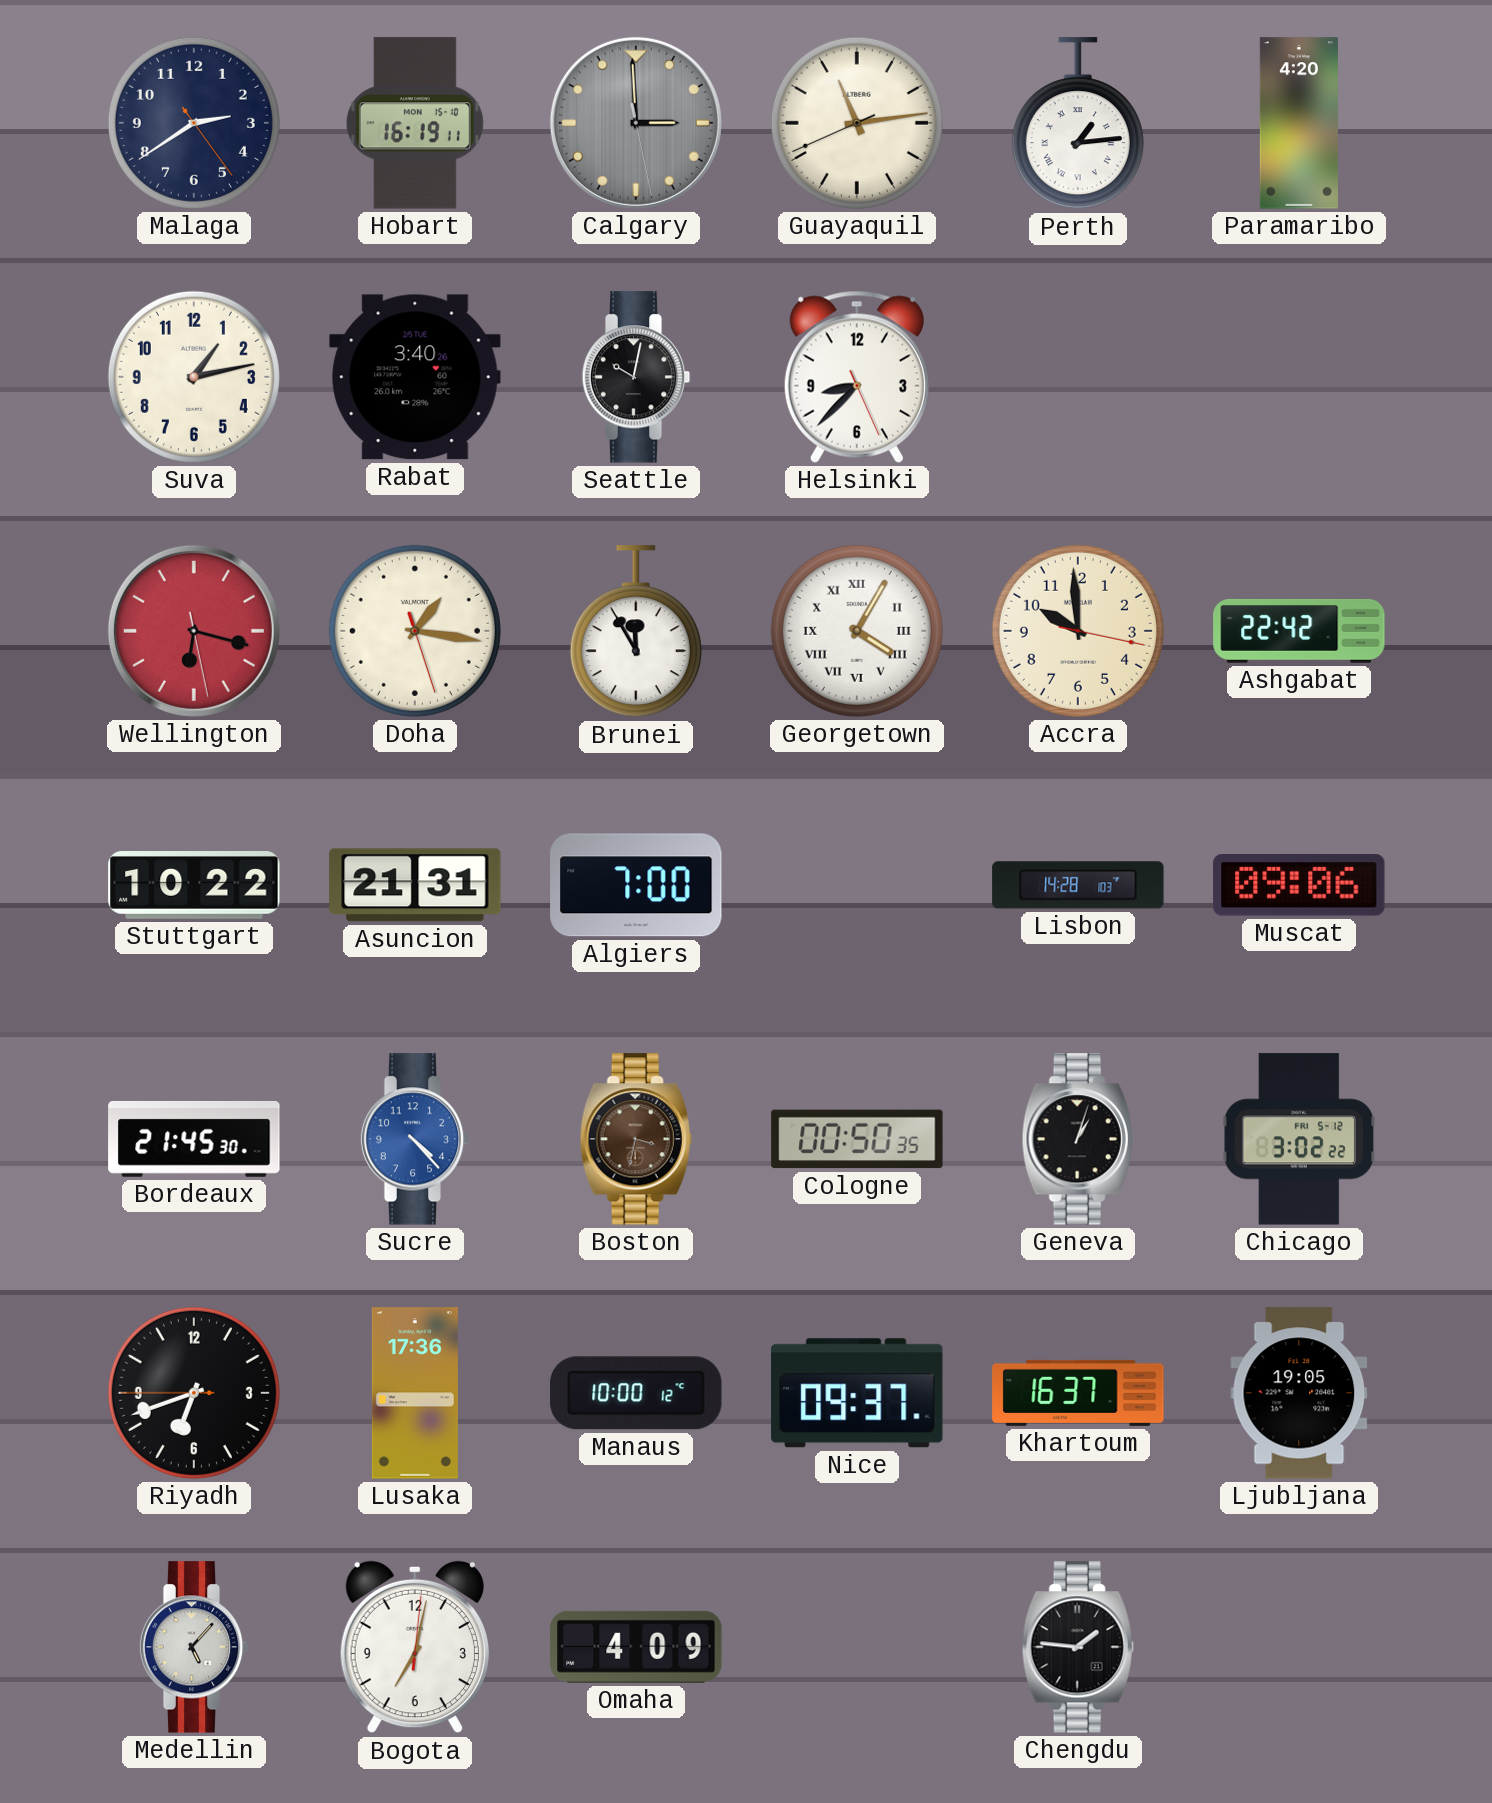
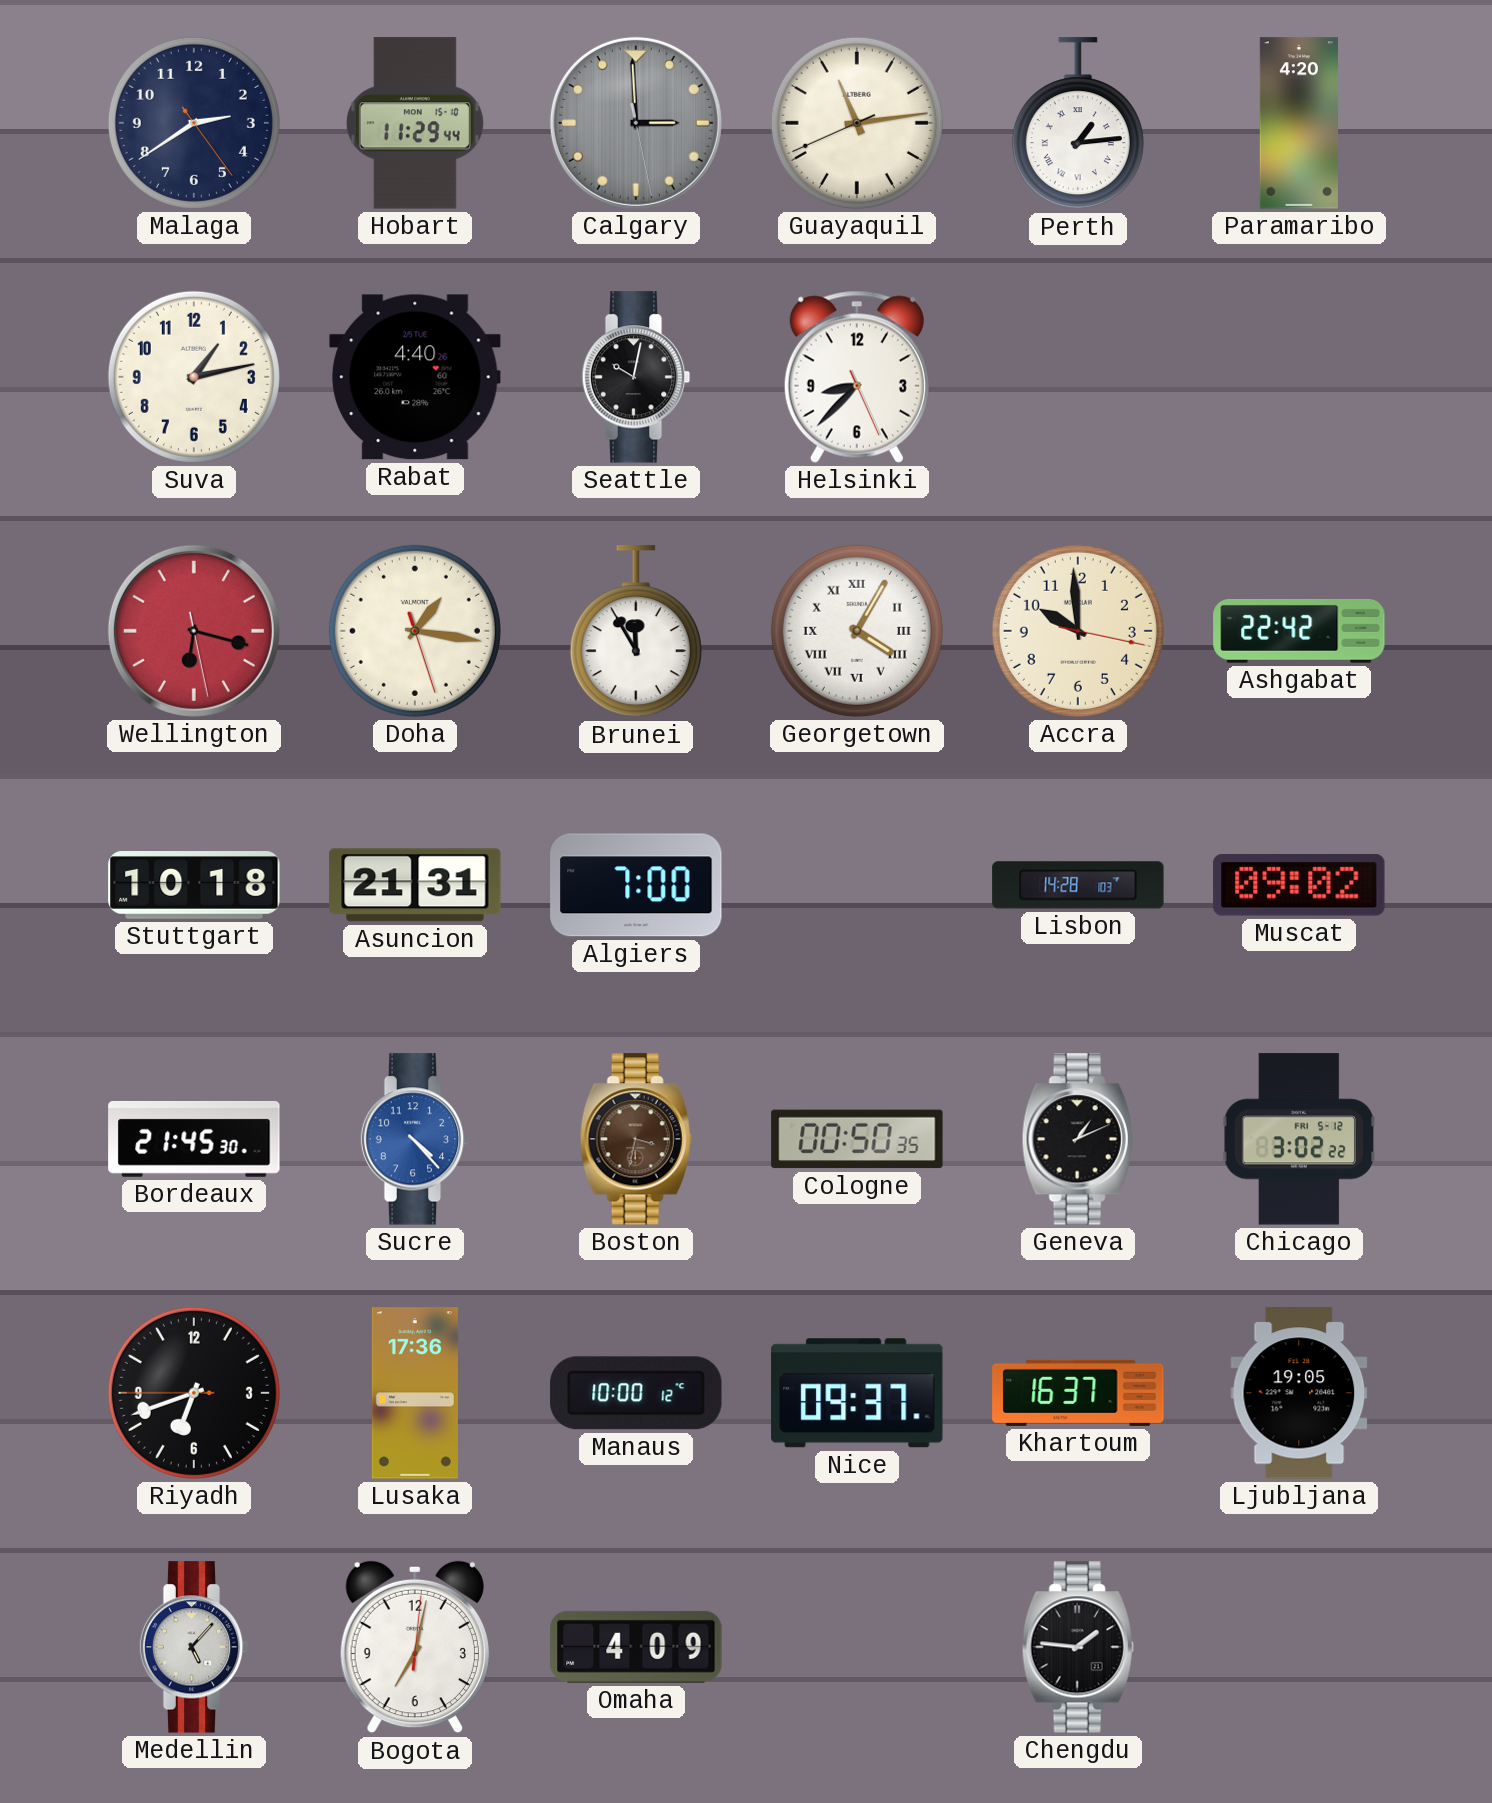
Hobart: 16:19 -> 11:29
Rabat: 3:40 -> 4:40
Stuttgart: 10:22 -> 10:18
Muscat: 09:06 -> 09:02
Geneva: 1:03 -> 1:11
